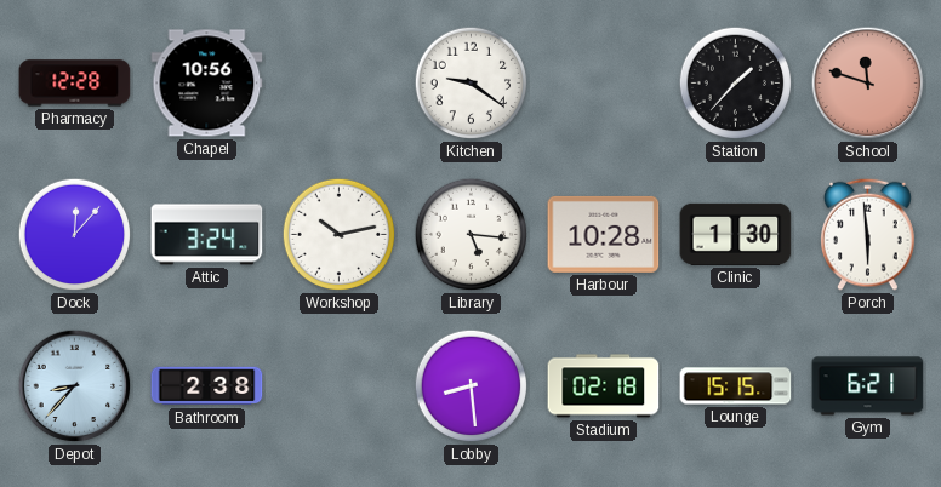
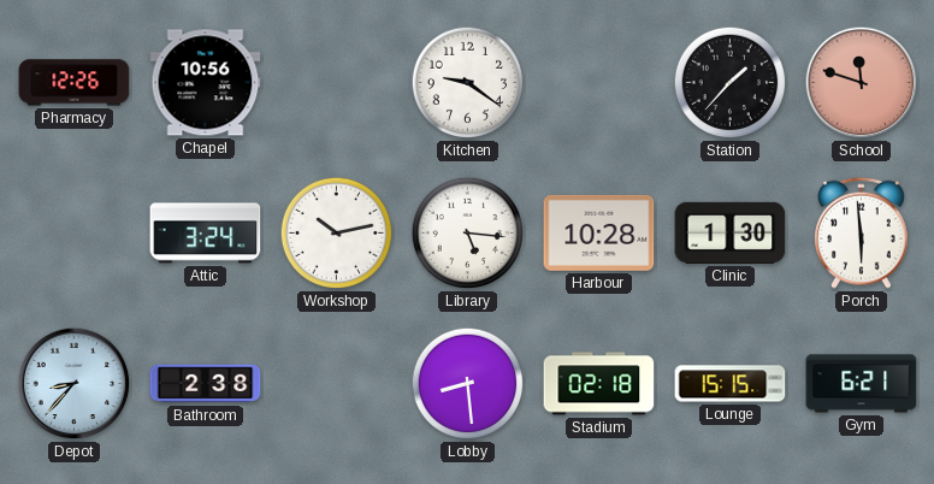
Pharmacy: 12:28 -> 12:26
Dock: 12:07 -> none
